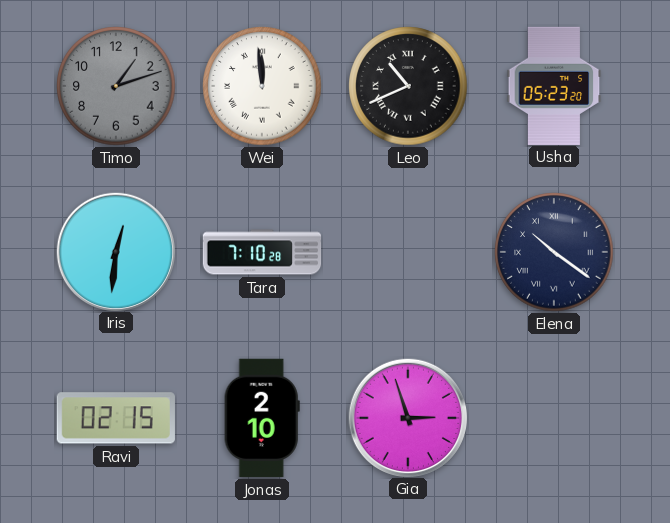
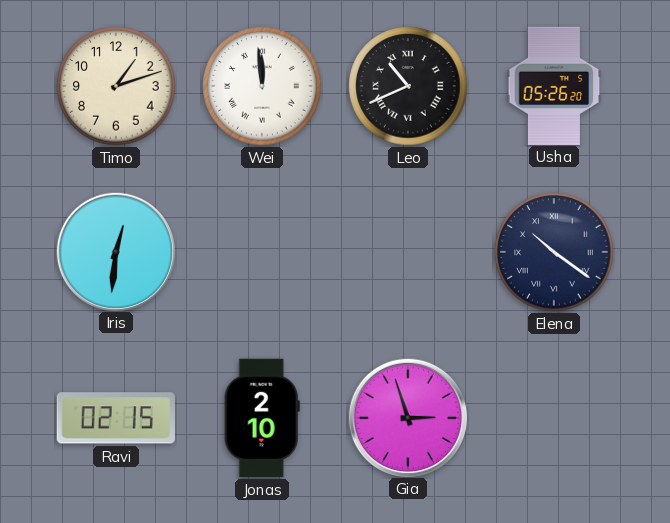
Timo dial: grey -> cream
Usha: 05:23 -> 05:26
Tara: 7:10 -> none
